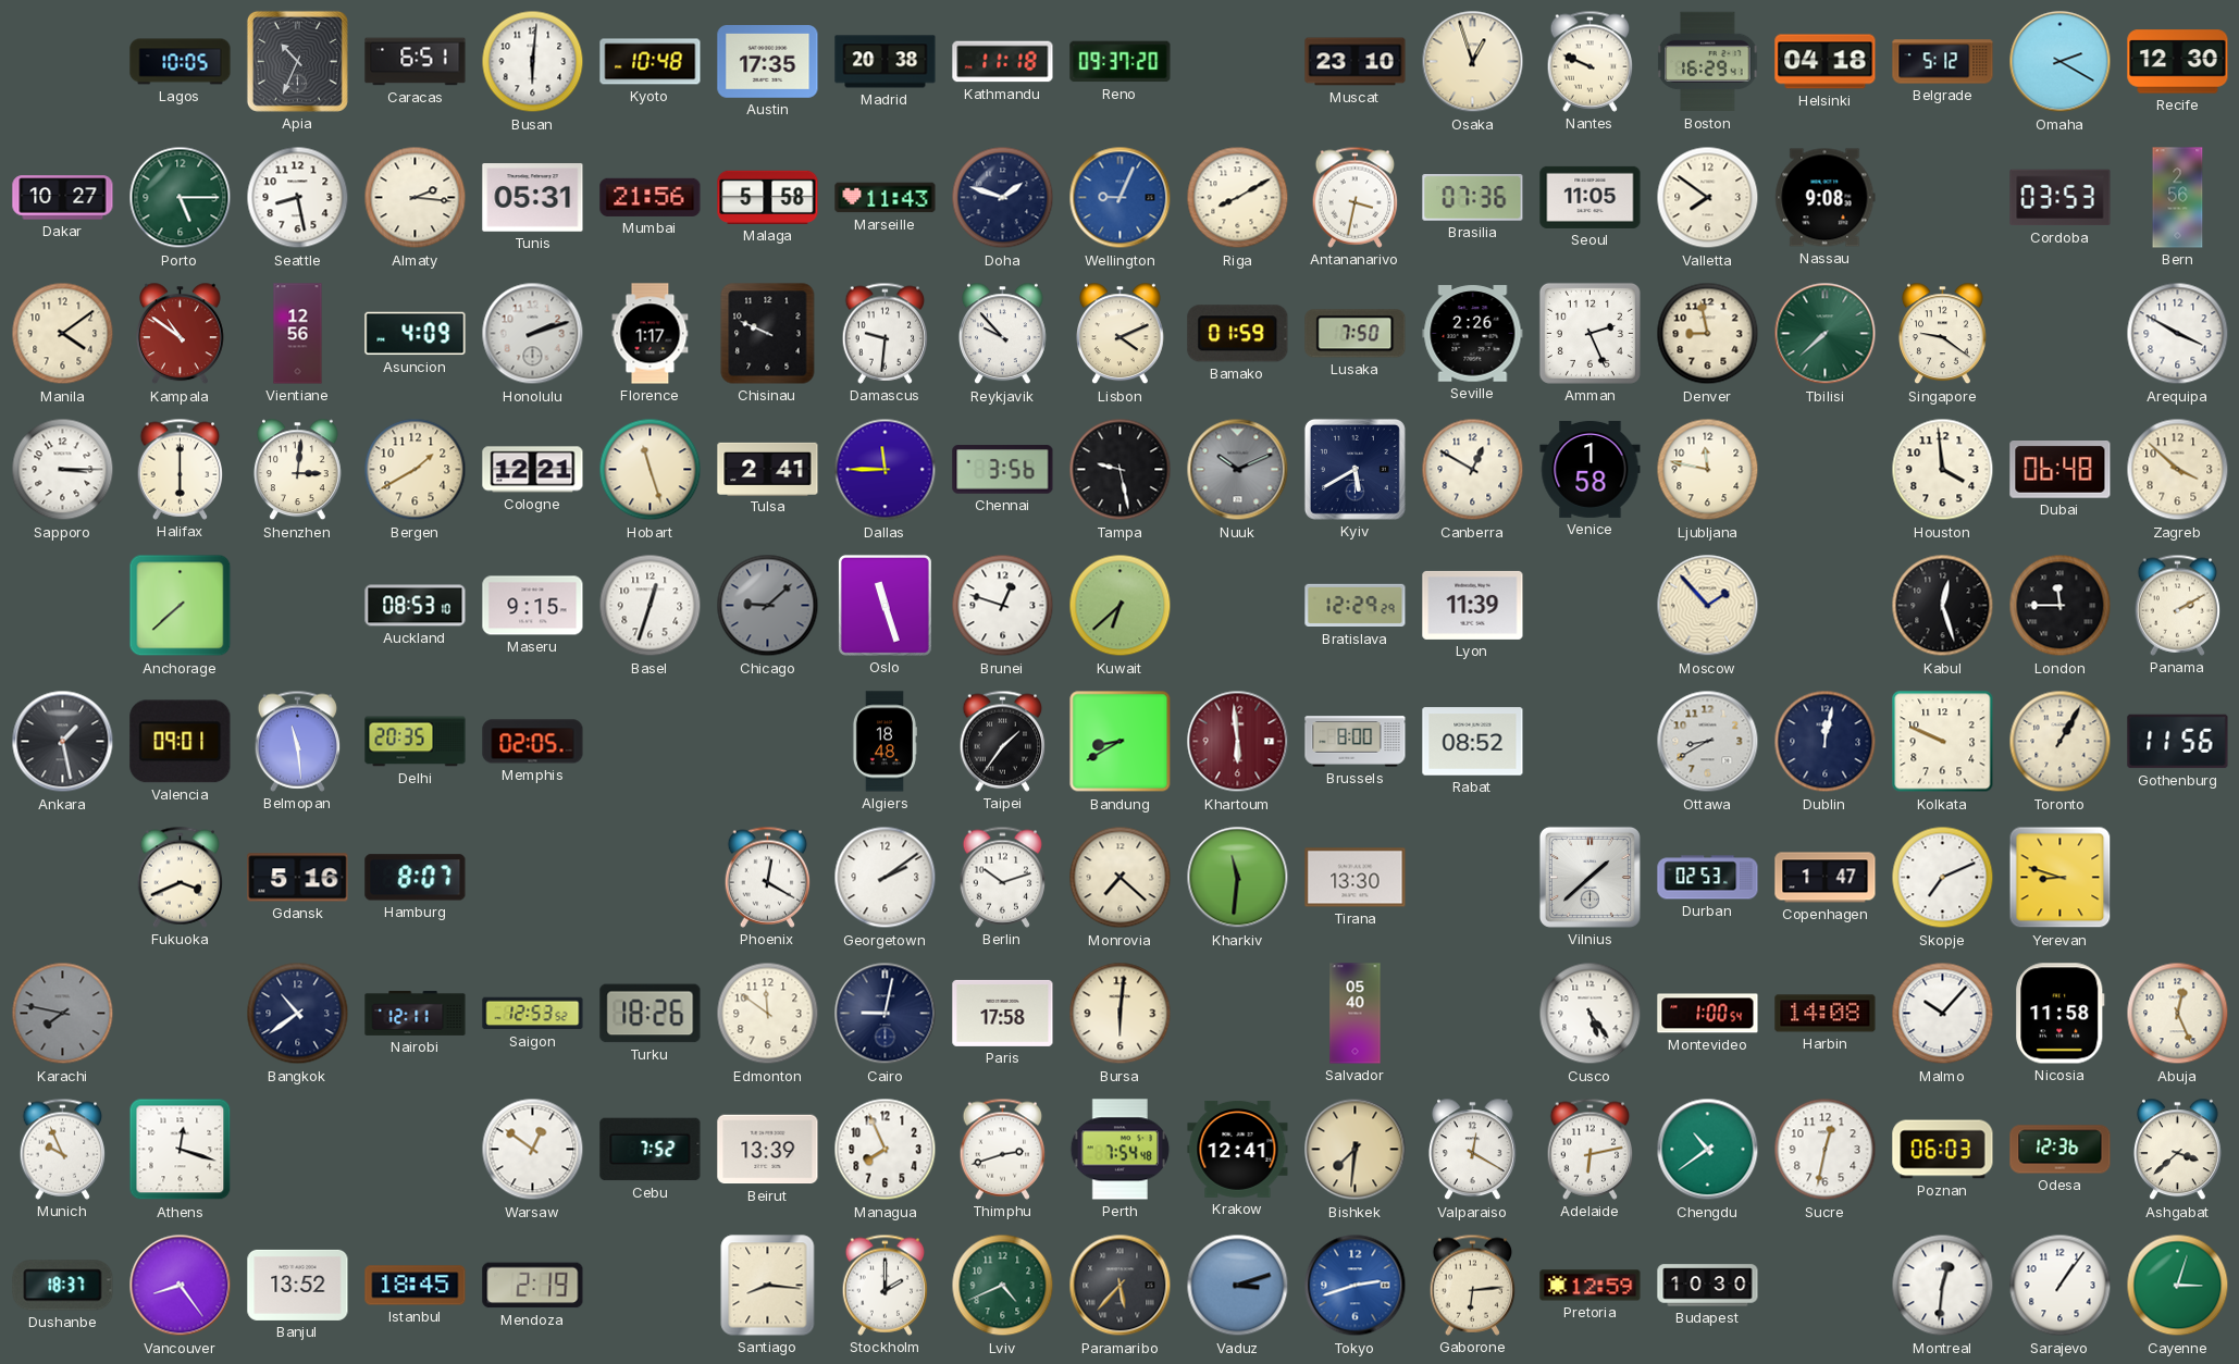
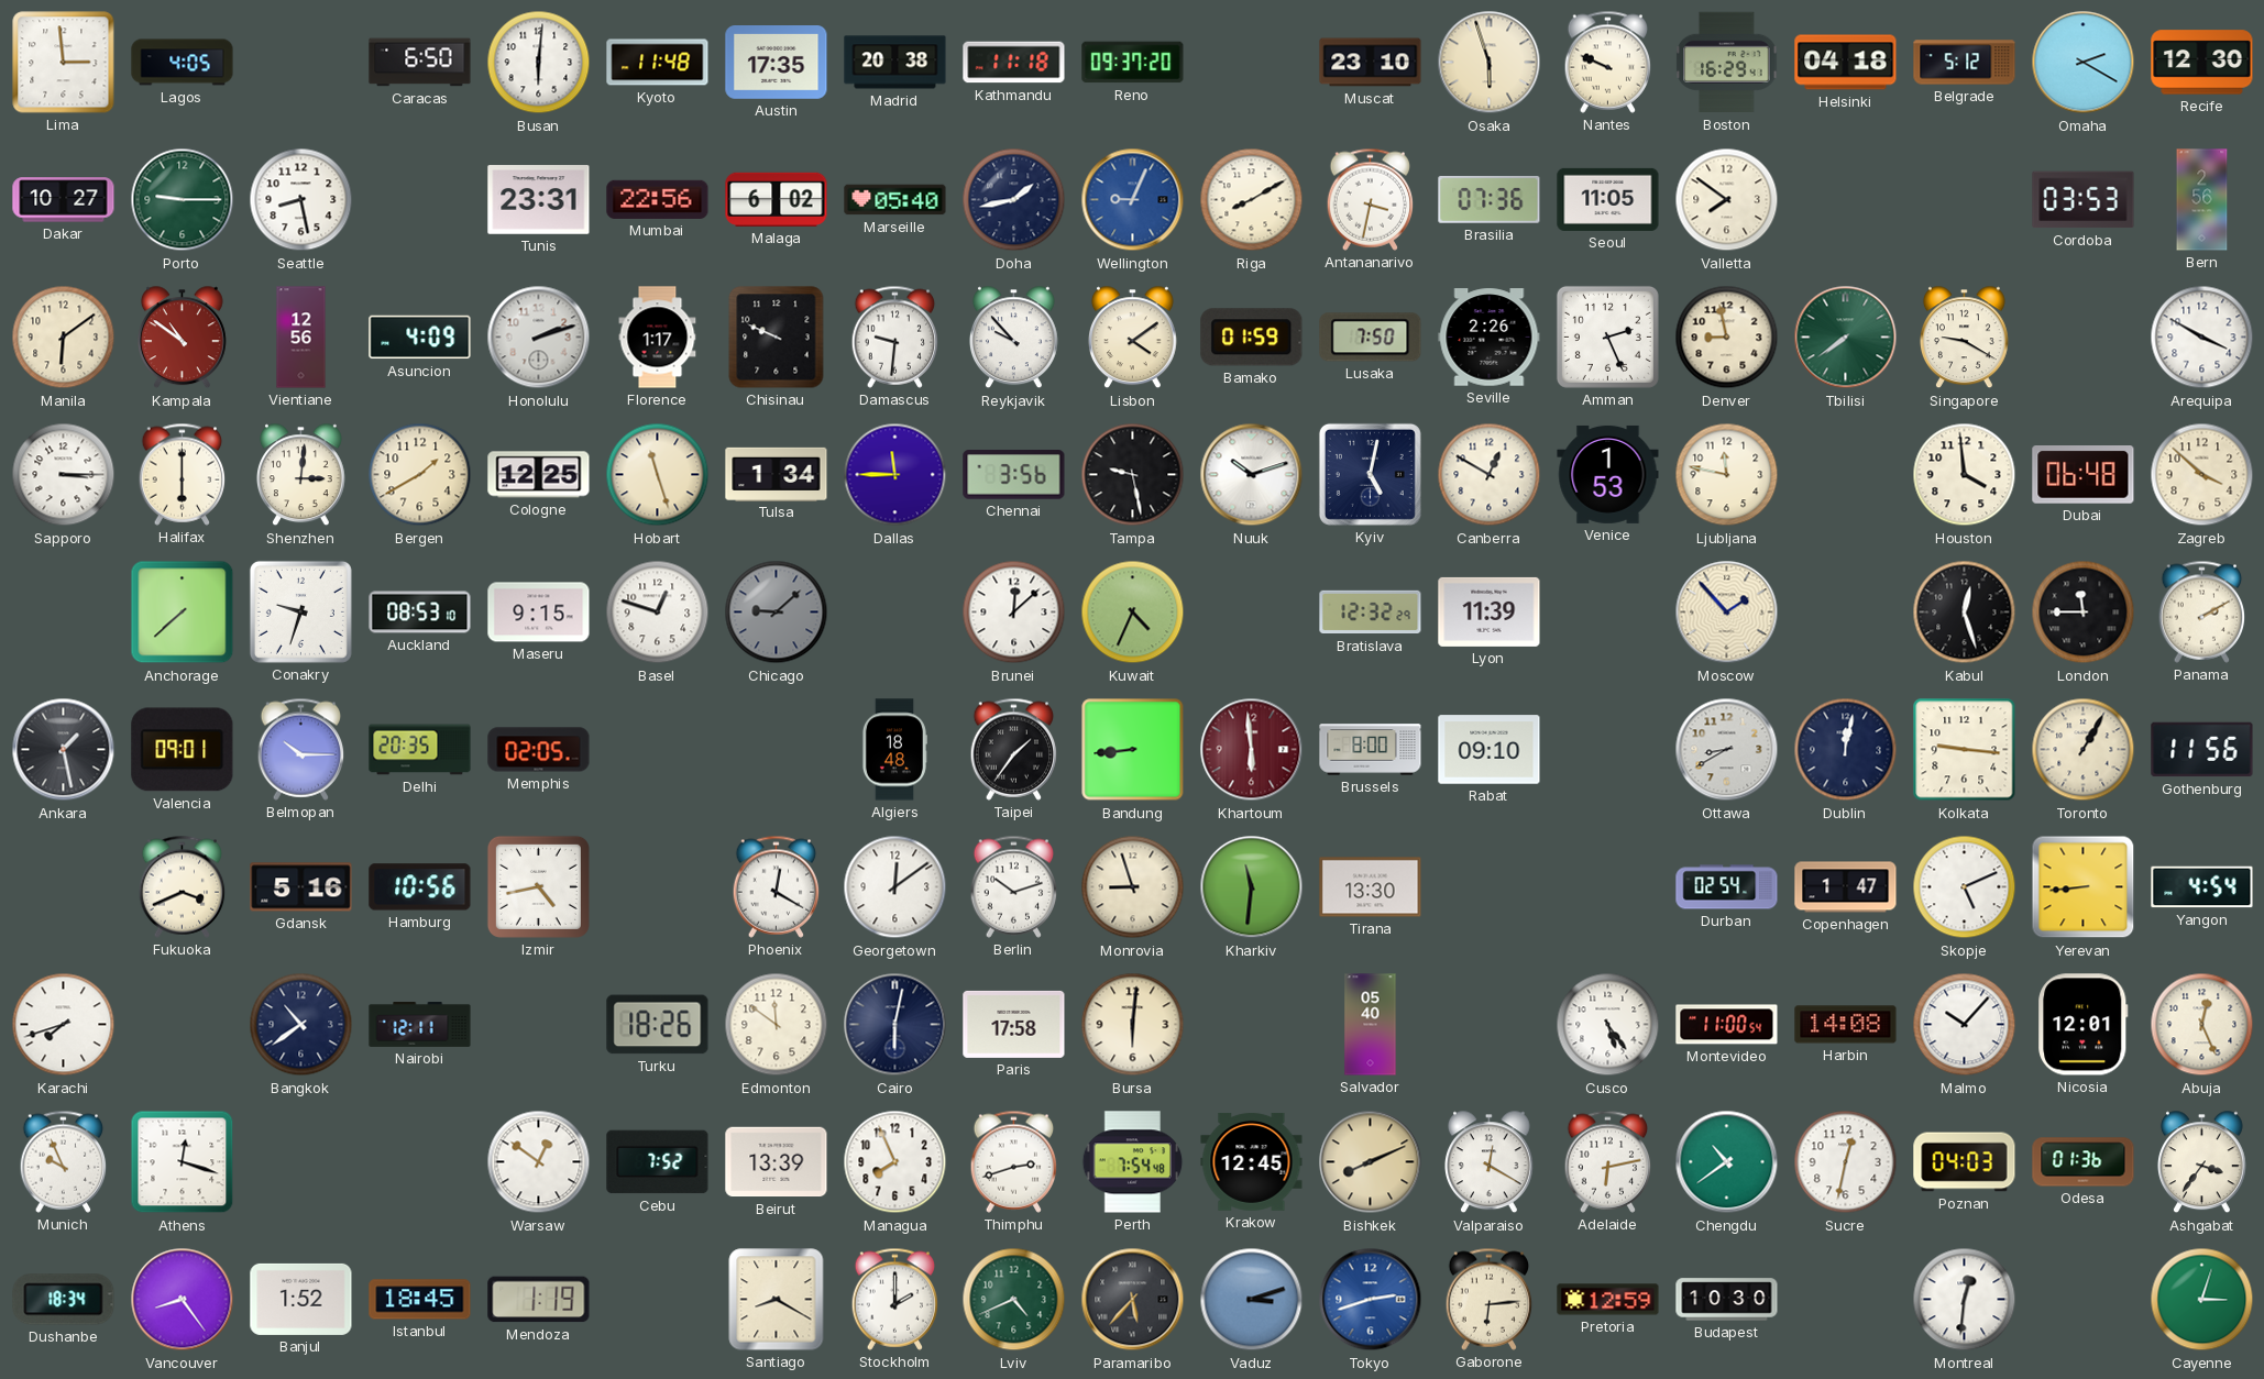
Lima: none -> 2:59
Lagos: 10:05 -> 4:05
Apia: 10:34 -> none
Caracas: 6:51 -> 6:50
Kyoto: 10:48 -> 11:48
Osaka: 12:57 -> 5:57
Porto: 5:15 -> 9:15
Almaty: 2:16 -> none
Tunis: 05:31 -> 23:31
Mumbai: 21:56 -> 22:56
Malaga: 5:58 -> 6:02
Marseille: 11:43 -> 05:40
Doha: 1:48 -> 1:43
Nassau: 9:08 -> none
Manila: 4:09 -> 6:09
Lisbon: 4:11 -> 4:09
Tbilisi: 7:38 -> 7:39
Singapore: 9:21 -> 9:20
Cologne: 12:21 -> 12:25
Tulsa: 2:41 -> 1:34
Nuuk: 10:11 -> 10:12
Nuuk dial: grey -> white
Kyiv: 5:40 -> 5:02
Venice: 1:58 -> 1:53
Conakry: none -> 9:33
Basel: 12:33 -> 12:48
Oslo: 11:27 -> none
Brunei: 12:48 -> 12:08
Kuwait: 6:38 -> 4:34
Bratislava: 12:29 -> 12:32
Belmopan: 11:29 -> 10:15
Bandung: 8:40 -> 8:44
Rabat: 08:52 -> 09:10
Kolkata: 9:49 -> 9:16
Hamburg: 8:07 -> 10:56
Izmir: none -> 4:43
Georgetown: 2:09 -> 12:09
Monrovia: 7:22 -> 8:57
Vilnius: 1:38 -> none
Durban: 02:53 -> 02:54
Skopje: 7:11 -> 5:11
Yerevan: 8:48 -> 8:44
Yangon: none -> 4:54
Karachi: 7:47 -> 7:42
Karachi dial: grey -> white
Saigon: 12:53 -> none
Cairo: 9:02 -> 6:02
Montevideo: 1:00 -> 11:00
Nicosia: 11:58 -> 12:01
Krakow: 12:41 -> 12:45
Bishkek: 7:31 -> 8:11
Poznan: 06:03 -> 04:03
Odesa: 12:36 -> 01:36
Ashgabat: 3:38 -> 3:36
Dushanbe: 18:37 -> 18:34
Banjul: 13:52 -> 1:52
Mendoza: 2:19 -> 1:19
Santiago: 8:16 -> 8:20
Sarajevo: 1:06 -> none
